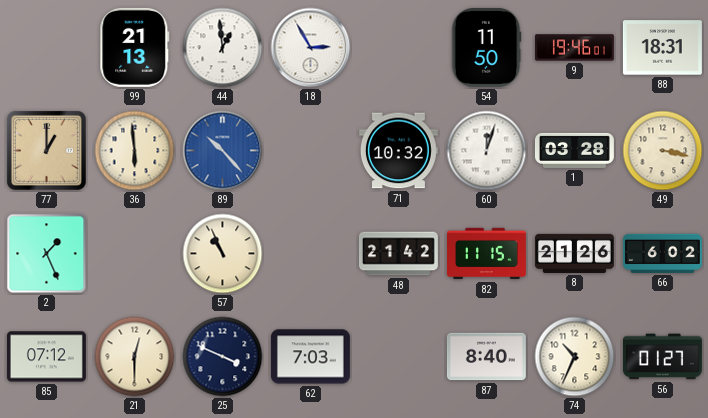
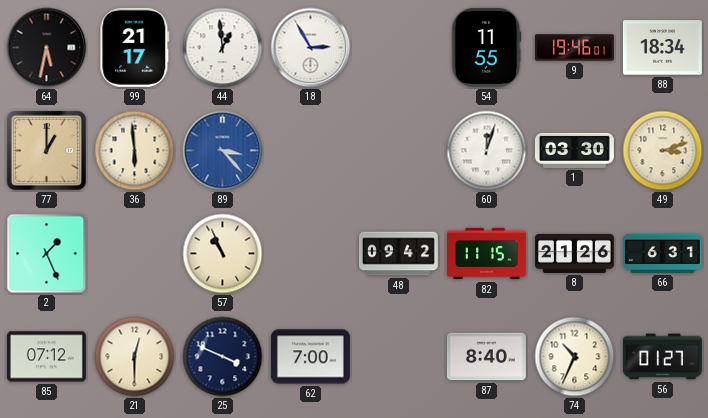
64: none -> 5:32
99: 21:13 -> 21:17
54: 11:50 -> 11:55
88: 18:31 -> 18:34
89: 10:23 -> 3:23
71: 10:32 -> none
1: 03:28 -> 03:30
49: 3:17 -> 3:12
48: 21:42 -> 09:42
66: 6:02 -> 6:31
62: 7:03 -> 7:00
